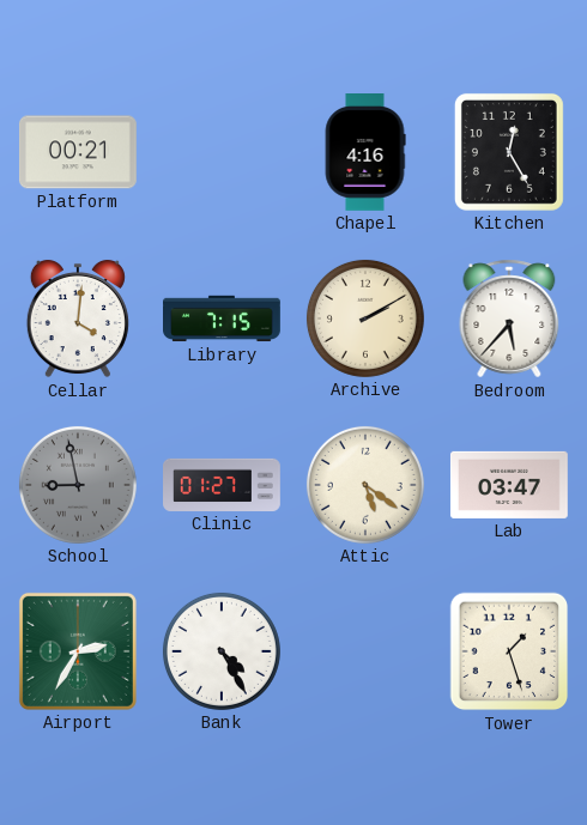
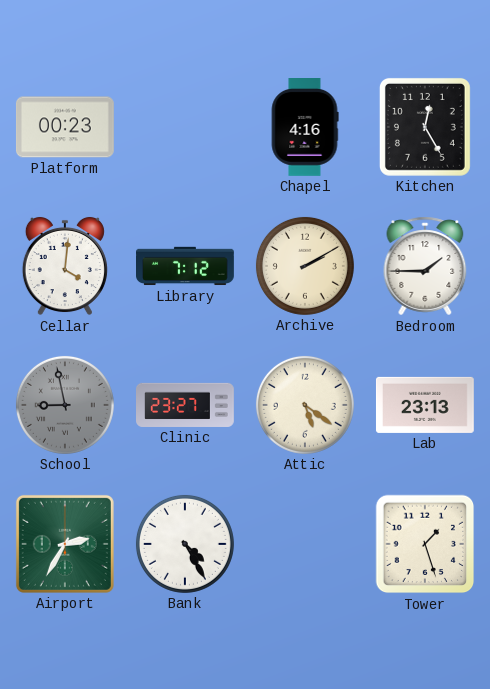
Platform: 00:21 -> 00:23
Library: 7:15 -> 7:12
Bedroom: 5:37 -> 1:45
Clinic: 01:27 -> 23:27
Lab: 03:47 -> 23:13
